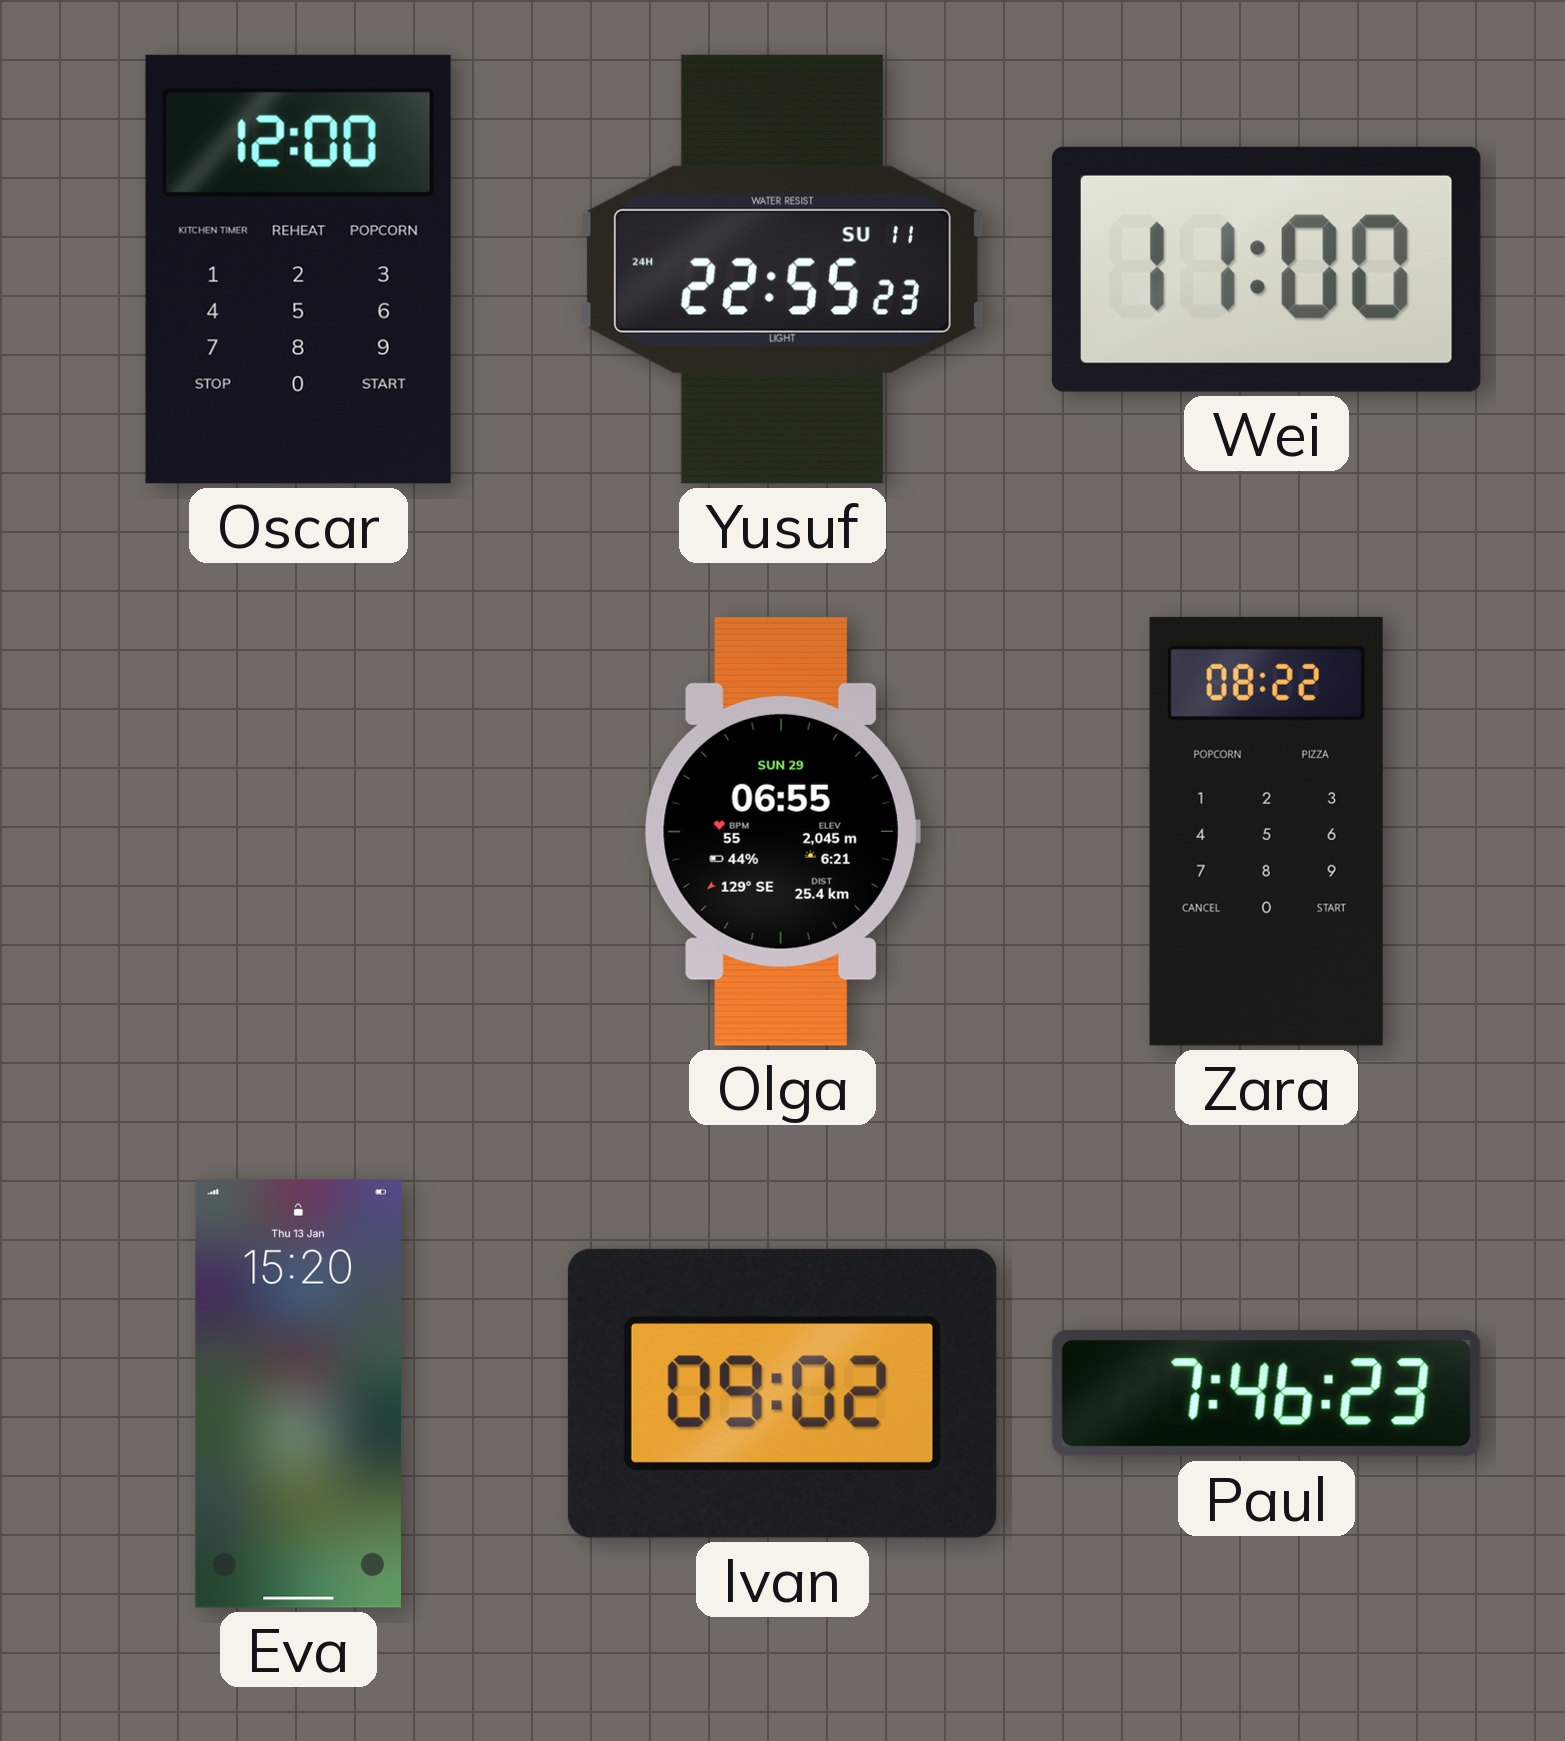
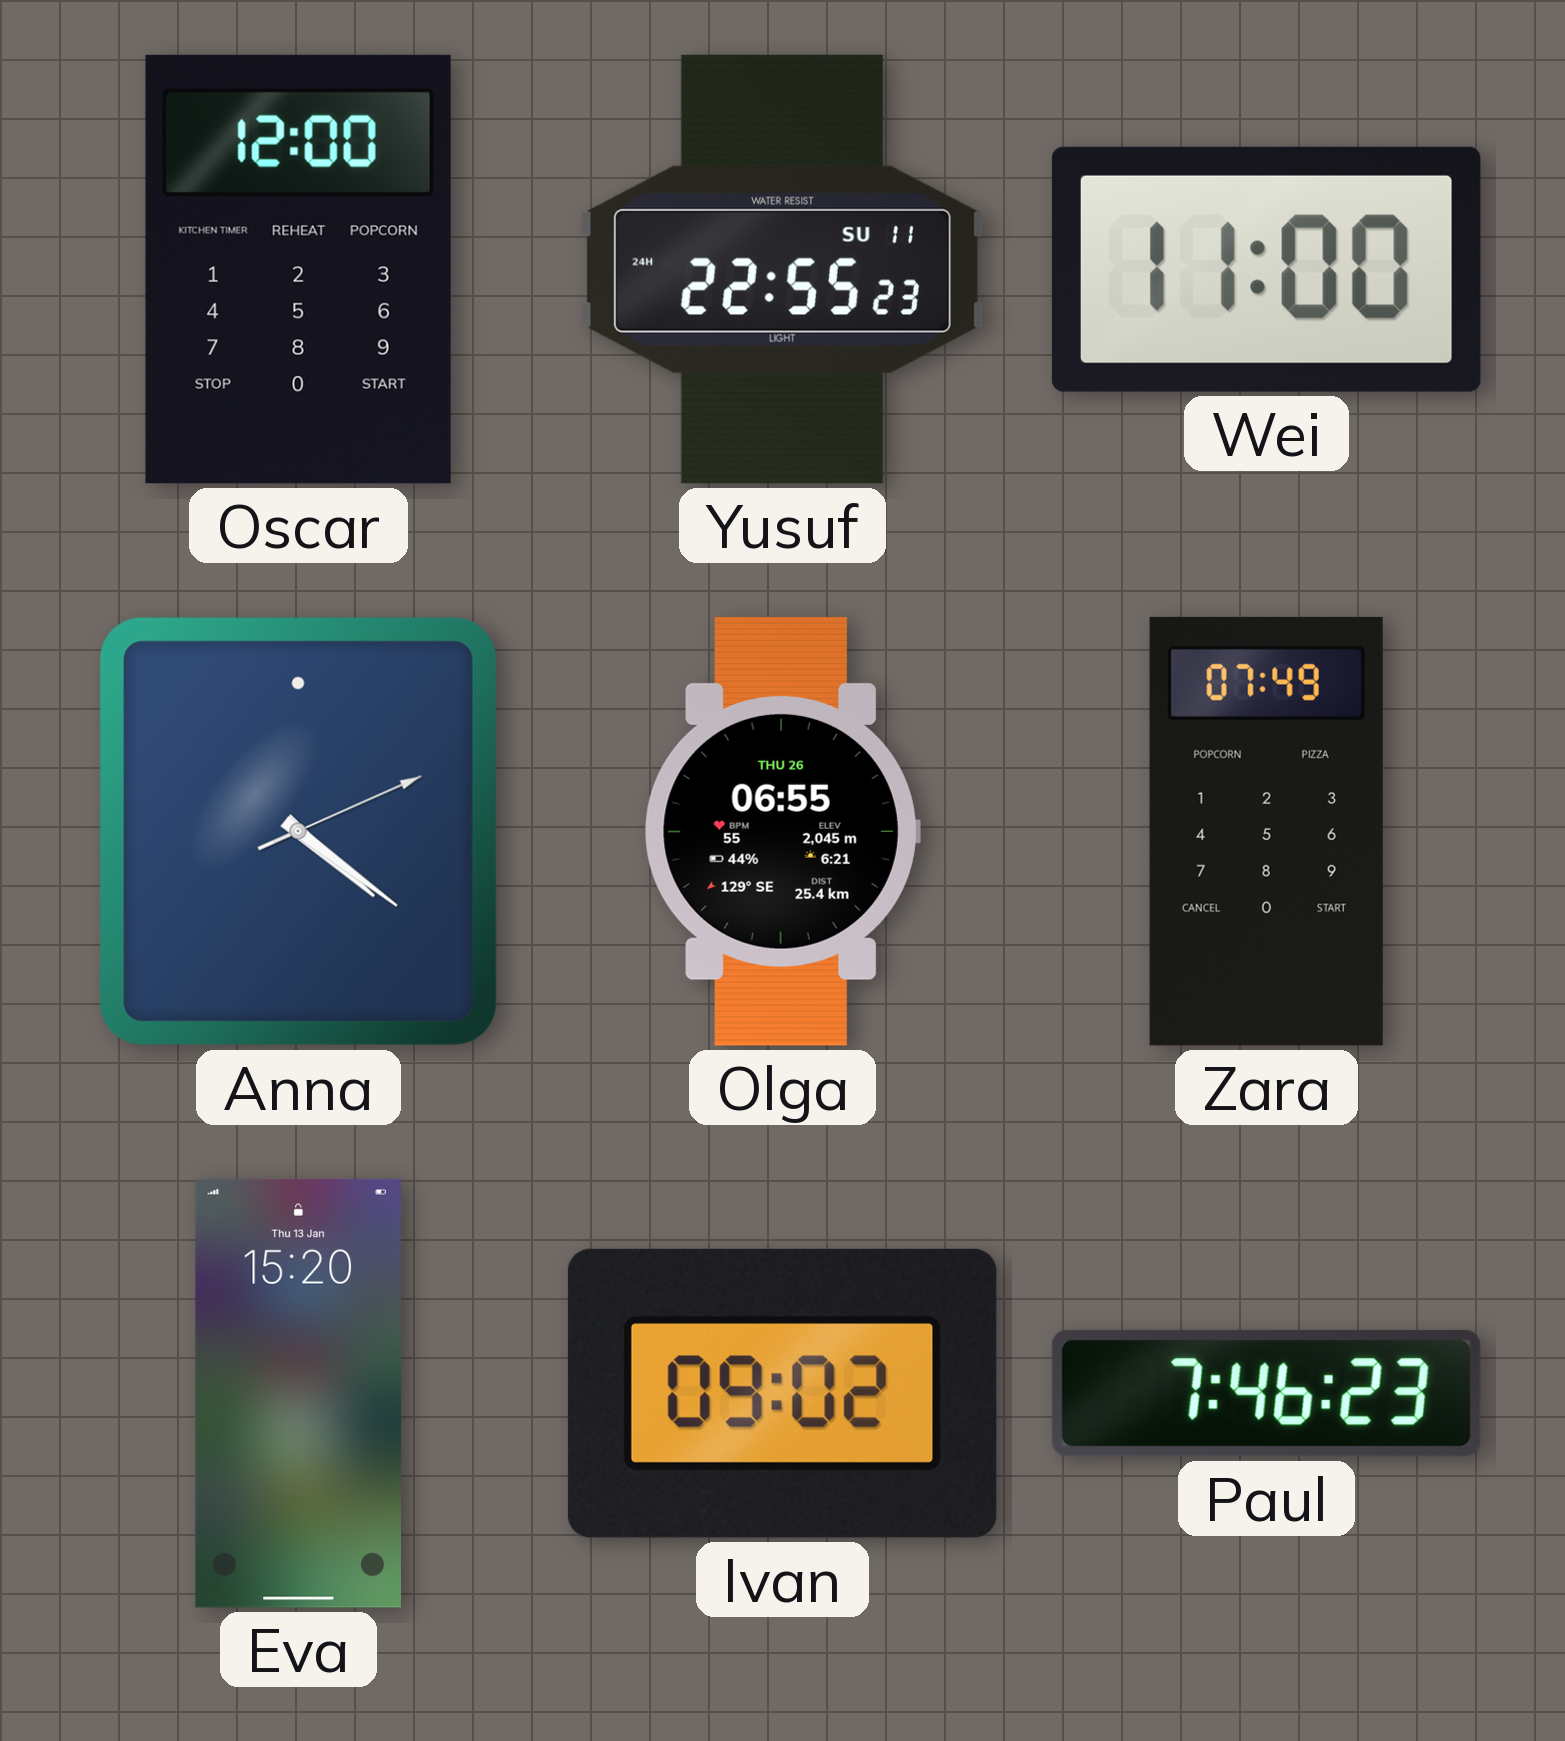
Anna: none -> 4:21
Olga date: SUN 29 -> THU 26
Zara: 08:22 -> 07:49
